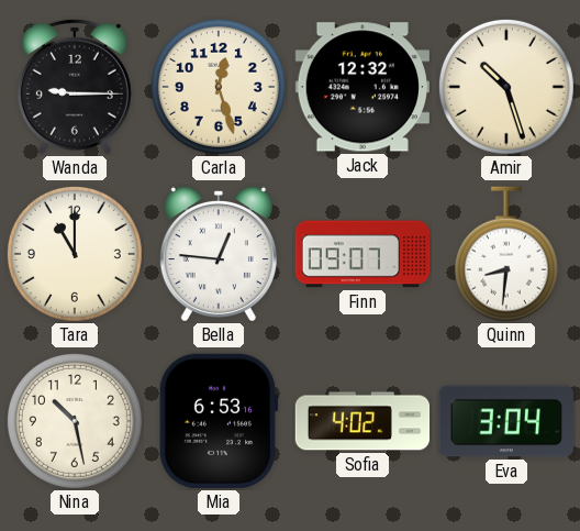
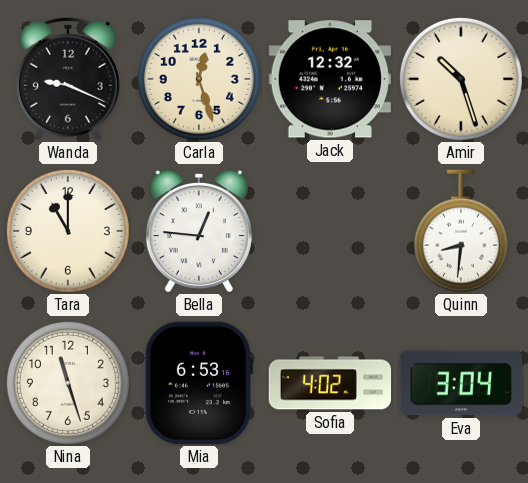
Wanda: 9:15 -> 9:19
Finn: 09:07 -> none
Nina: 10:28 -> 11:27
